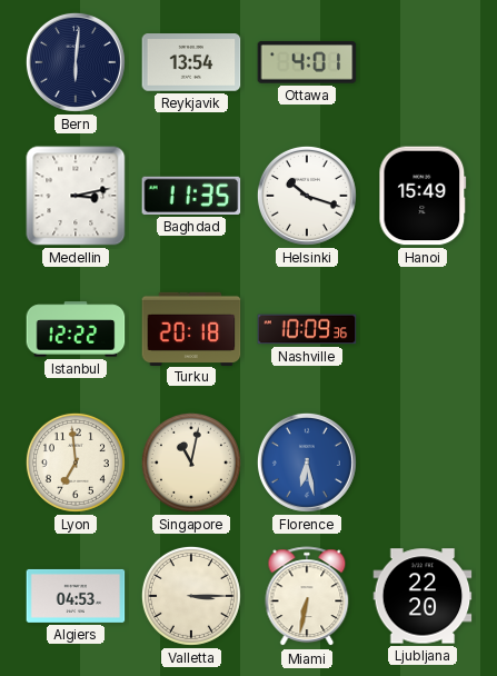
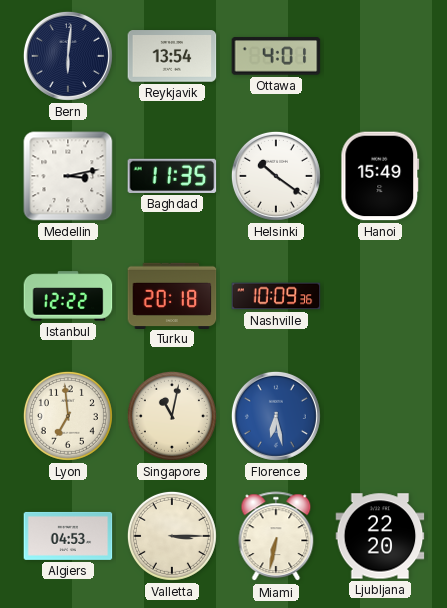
Helsinki: 10:18 -> 10:21
